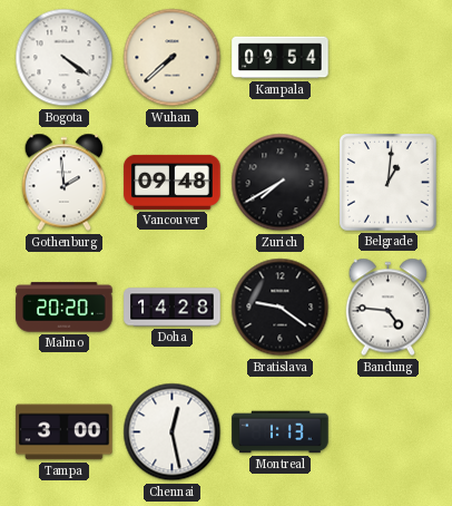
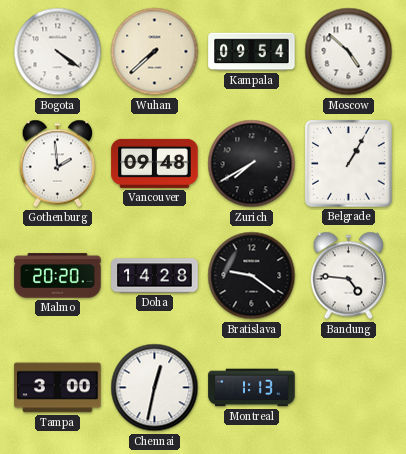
Moscow: none -> 4:52
Belgrade: 1:01 -> 1:05
Chennai: 12:28 -> 12:32
